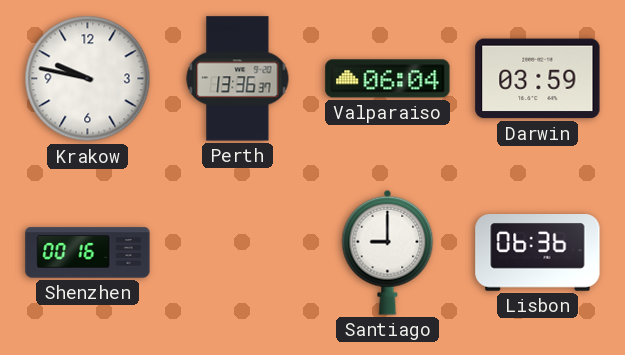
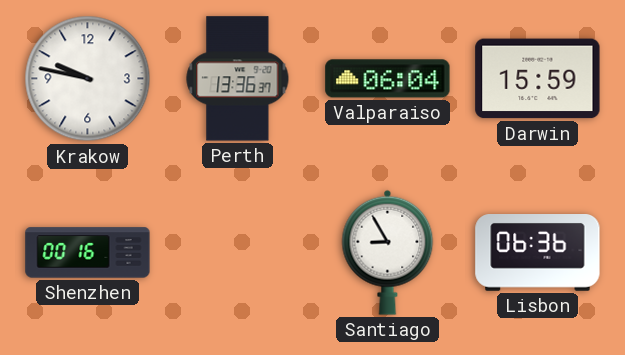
Darwin: 03:59 -> 15:59
Santiago: 9:00 -> 8:55
